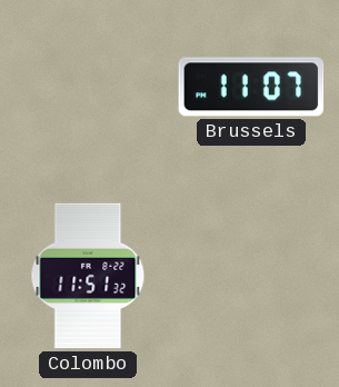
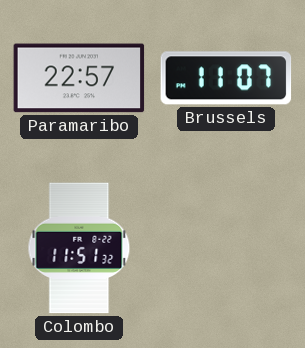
Paramaribo: none -> 22:57
